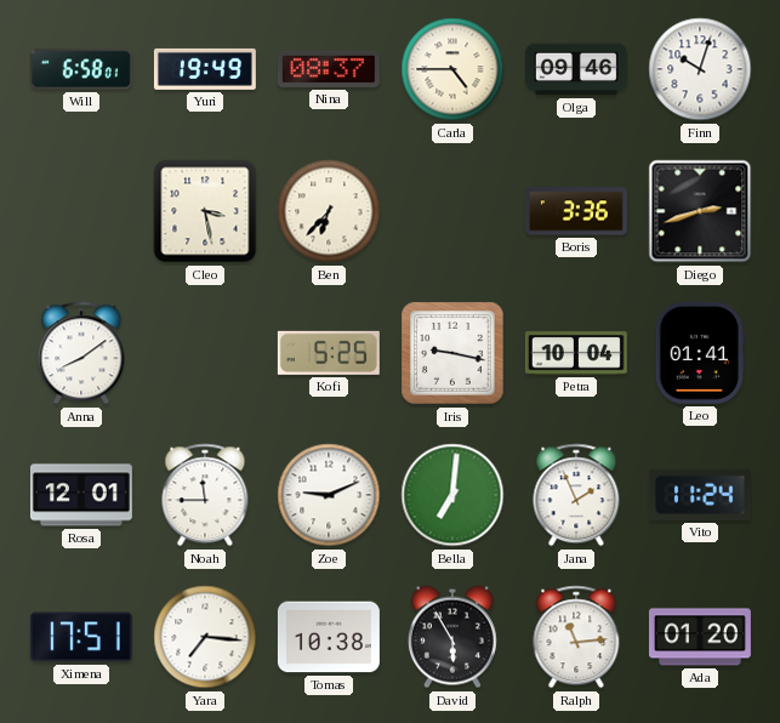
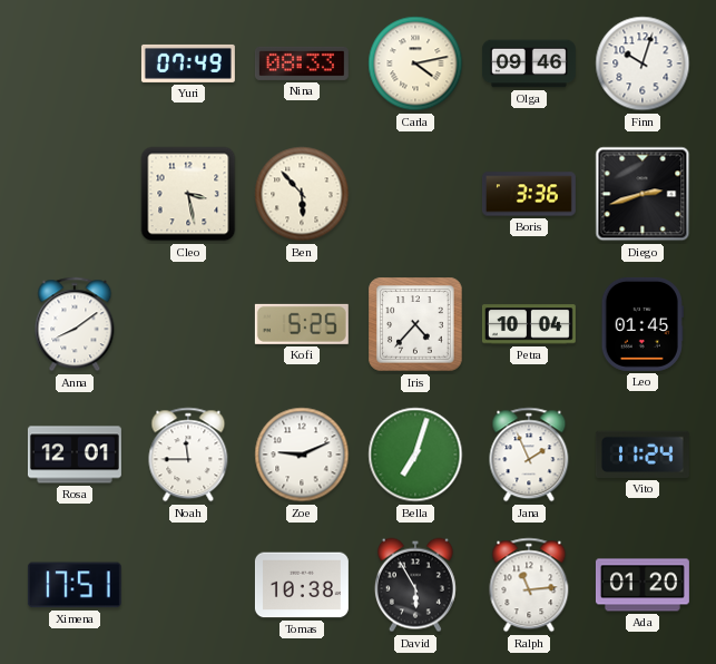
Will: 6:58 -> none
Yuri: 19:49 -> 07:49
Nina: 08:37 -> 08:33
Carla: 4:45 -> 4:13
Ben: 6:37 -> 5:53
Iris: 9:17 -> 4:37
Leo: 01:41 -> 01:45
Bella: 7:01 -> 7:03
Yara: 7:16 -> none
